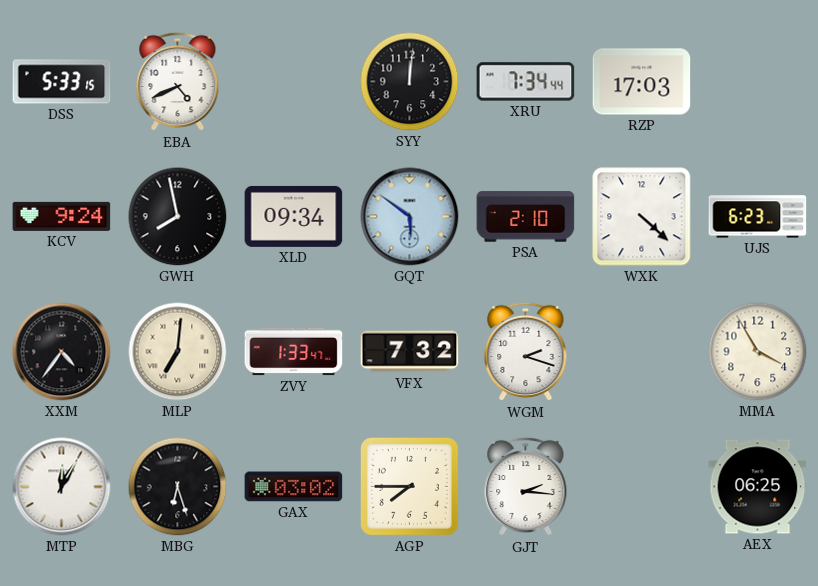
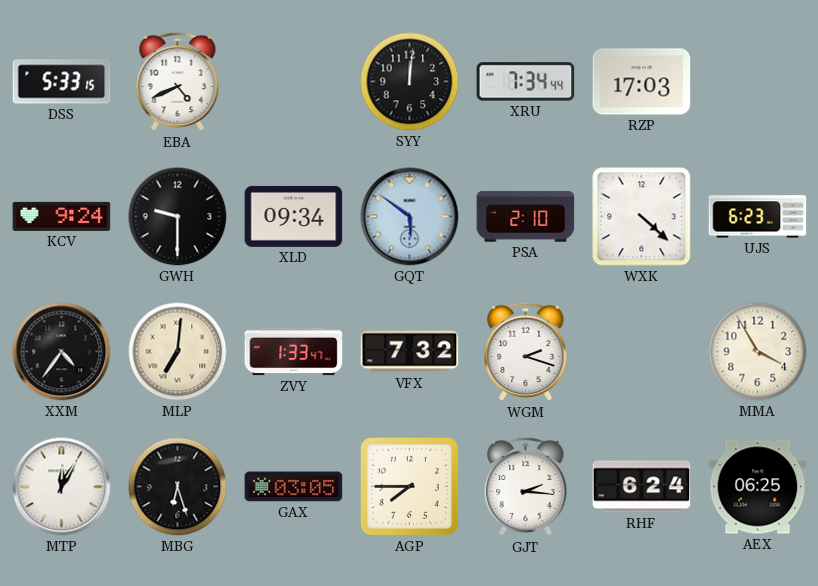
GWH: 7:58 -> 9:30
GAX: 03:02 -> 03:05
RHF: none -> 6:24
